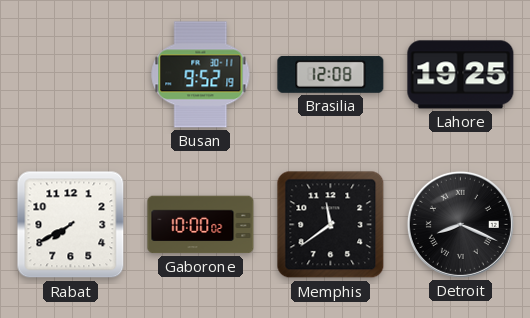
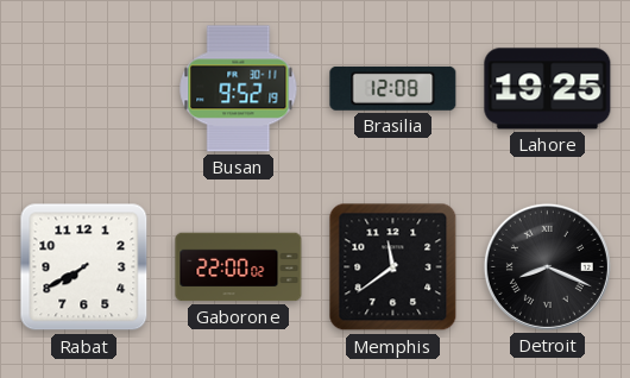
Gaborone: 10:00 -> 22:00
